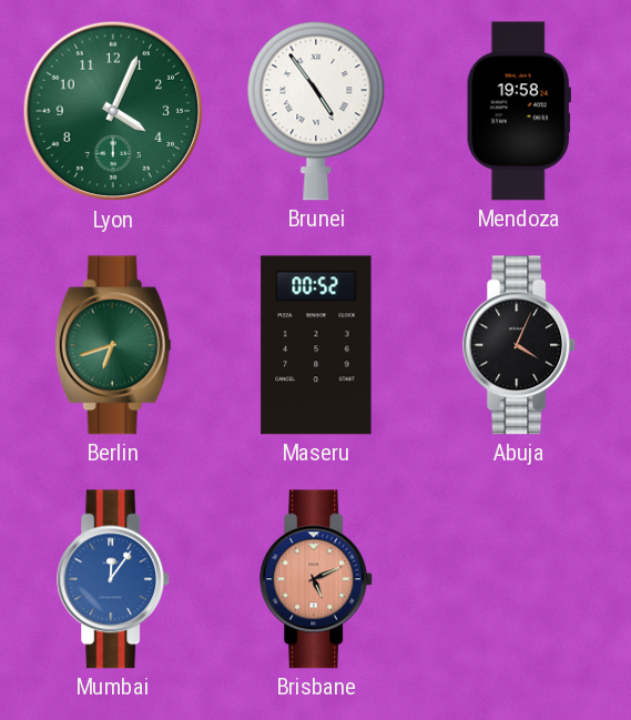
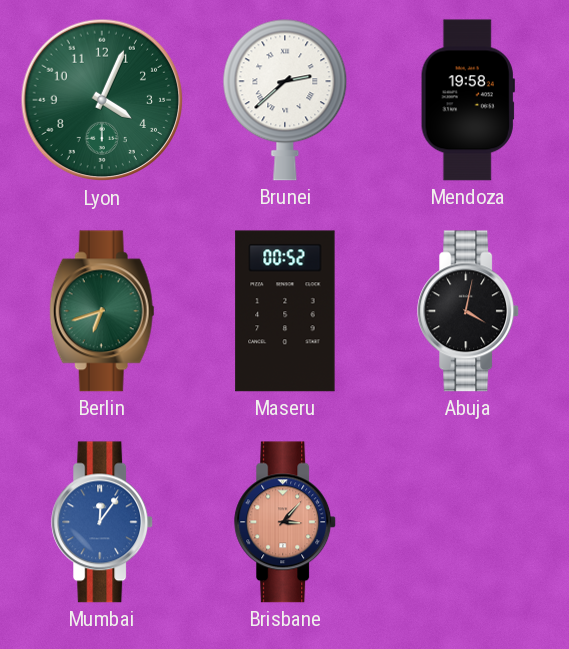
Brunei: 4:54 -> 2:38
Abuja: 4:04 -> 4:02
Brisbane: 5:11 -> 3:07
